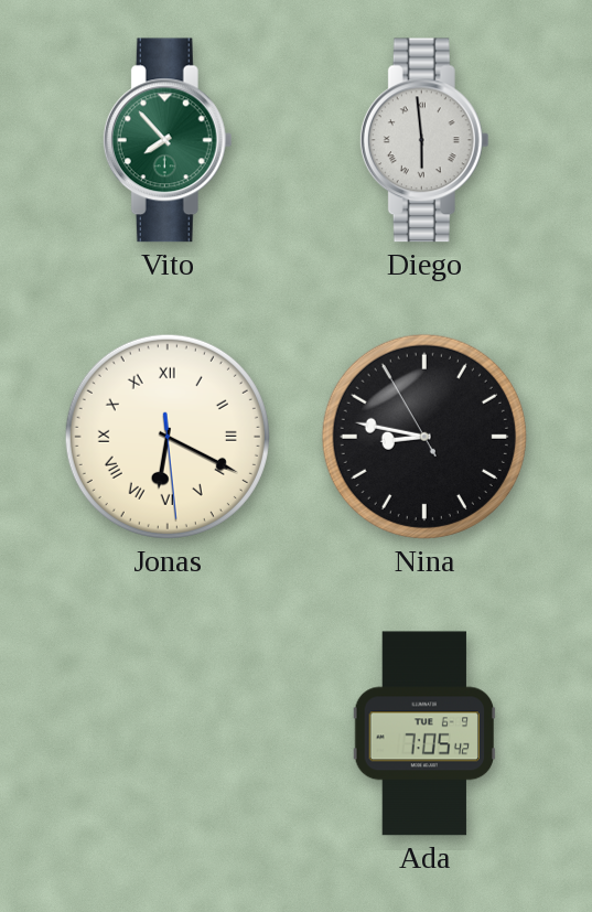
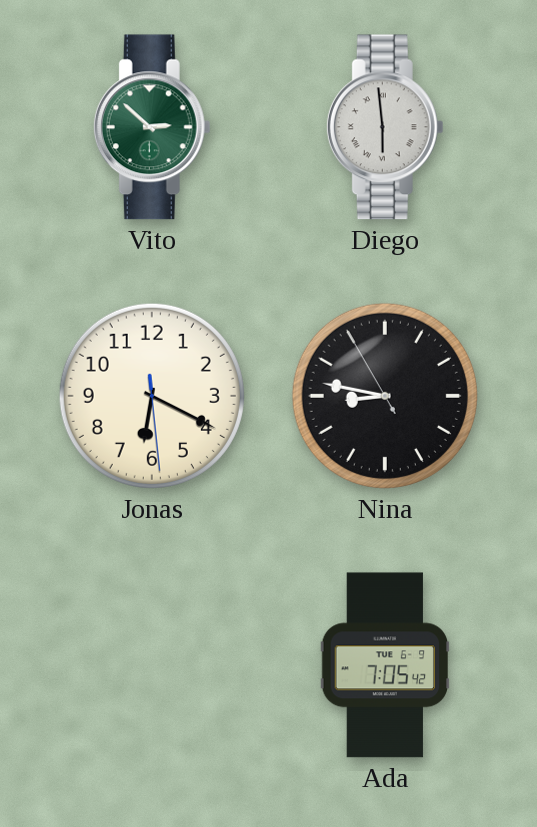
Vito: 7:53 -> 2:52
Jonas numerals: Roman -> Arabic
